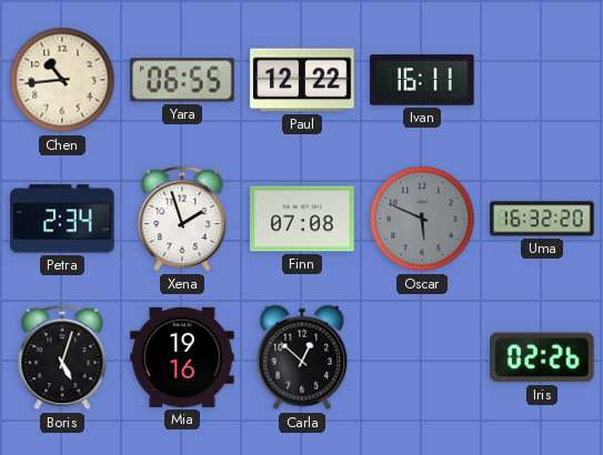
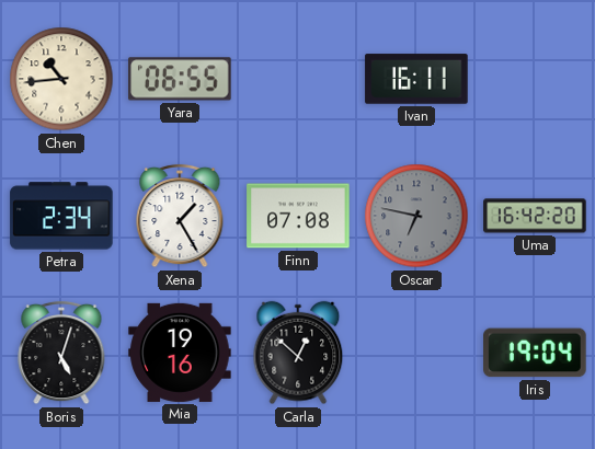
Paul: 12:22 -> none
Xena: 1:57 -> 1:25
Oscar: 5:49 -> 6:47
Uma: 16:32 -> 16:42
Iris: 02:26 -> 19:04
